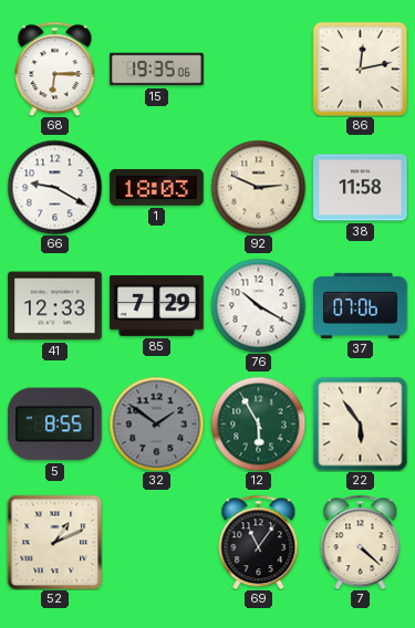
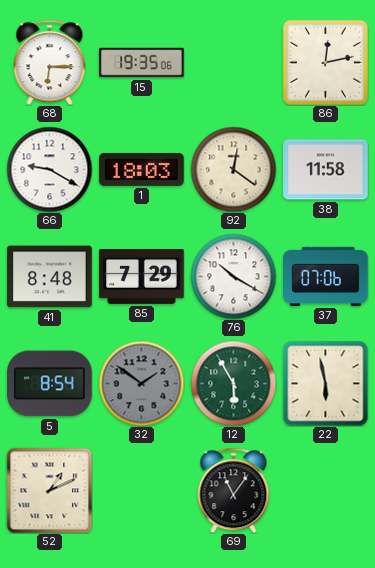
92: 2:49 -> 12:21
41: 12:33 -> 8:48
5: 8:55 -> 8:54
22: 5:54 -> 5:58
7: 4:22 -> none
